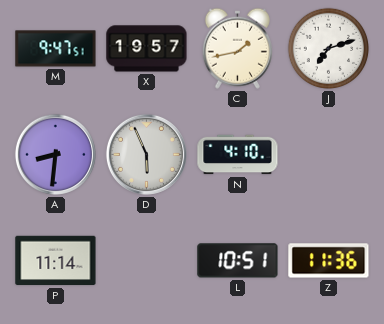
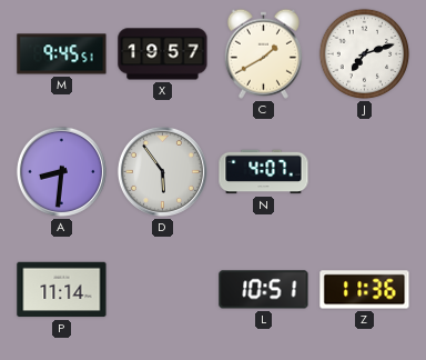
M: 9:47 -> 9:45
C: 1:43 -> 1:40
D: 5:56 -> 5:54
N: 4:10 -> 4:07
